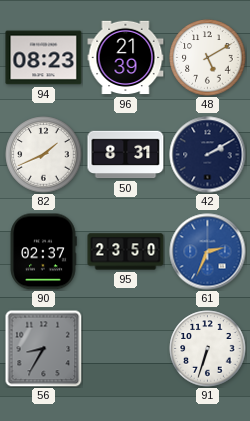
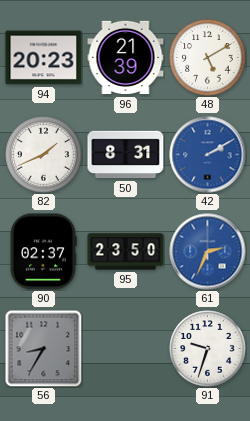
94: 08:23 -> 20:23
42 dial: navy -> blue
91: 6:33 -> 9:33
